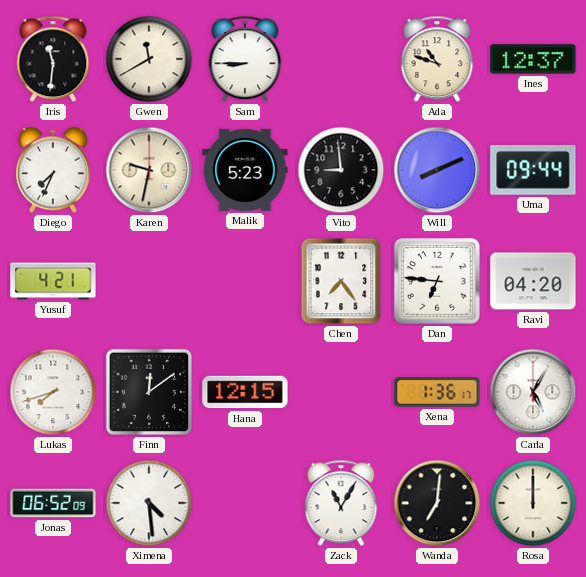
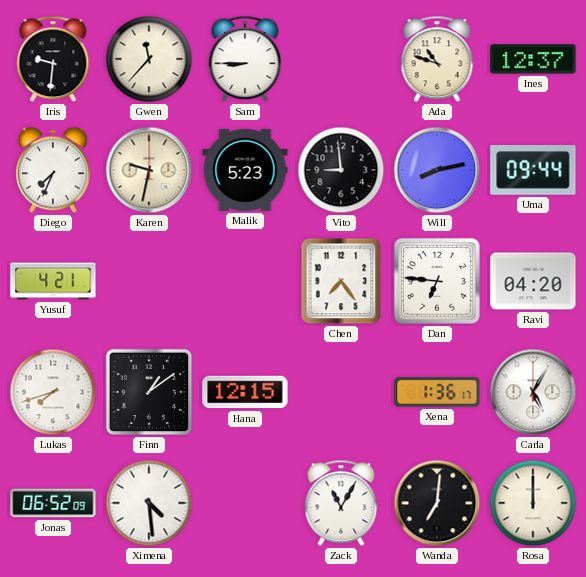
Iris: 11:31 -> 9:31
Gwen: 11:40 -> 11:37
Will: 8:11 -> 8:13
Finn: 12:09 -> 1:09
